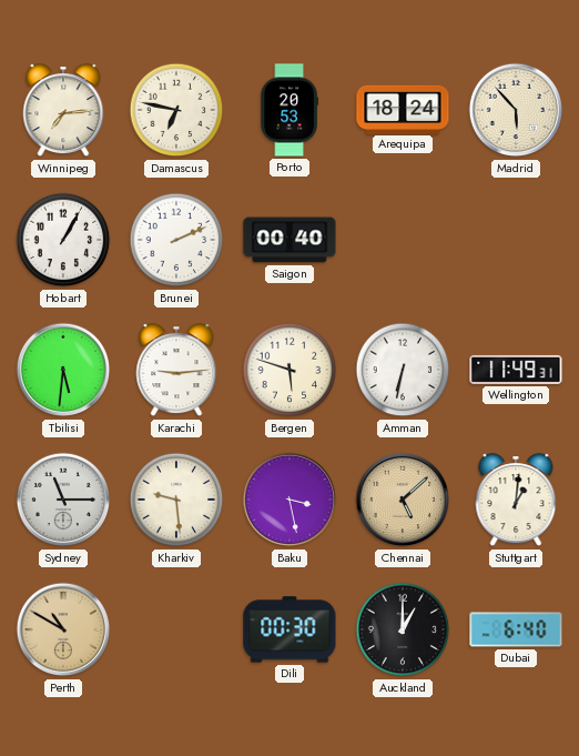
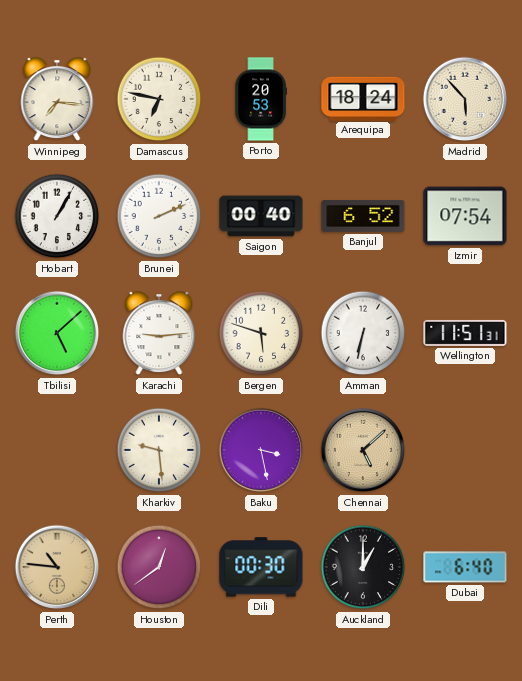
Winnipeg: 7:14 -> 7:16
Banjul: none -> 6:52
Izmir: none -> 07:54
Tbilisi: 5:31 -> 5:08
Wellington: 11:49 -> 11:51
Sydney: 11:15 -> none
Stuttgart: 1:01 -> none
Perth: 10:50 -> 10:46
Houston: none -> 12:39
